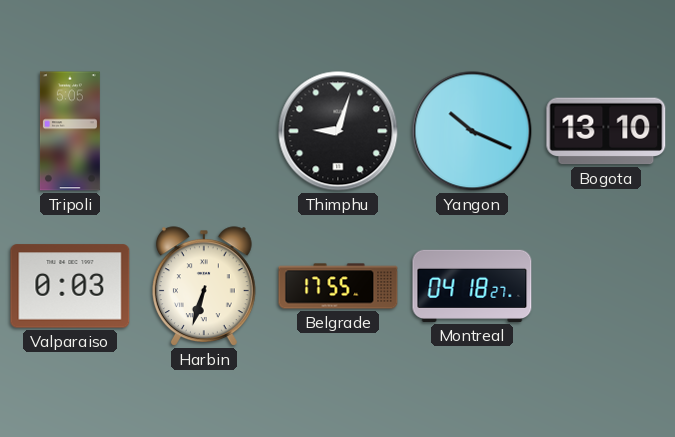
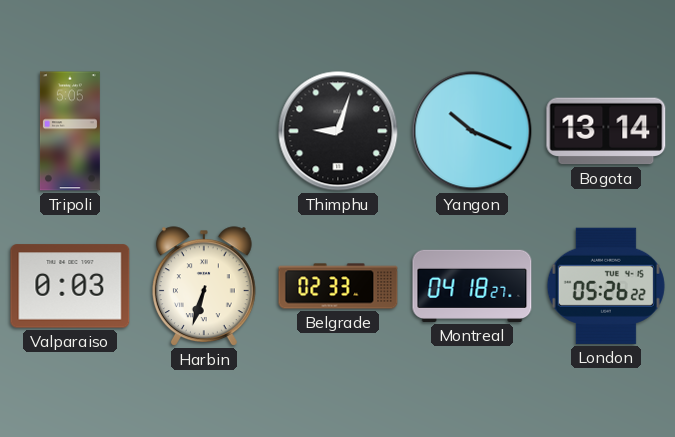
Bogota: 13:10 -> 13:14
Belgrade: 17:55 -> 02:33
London: none -> 05:26
